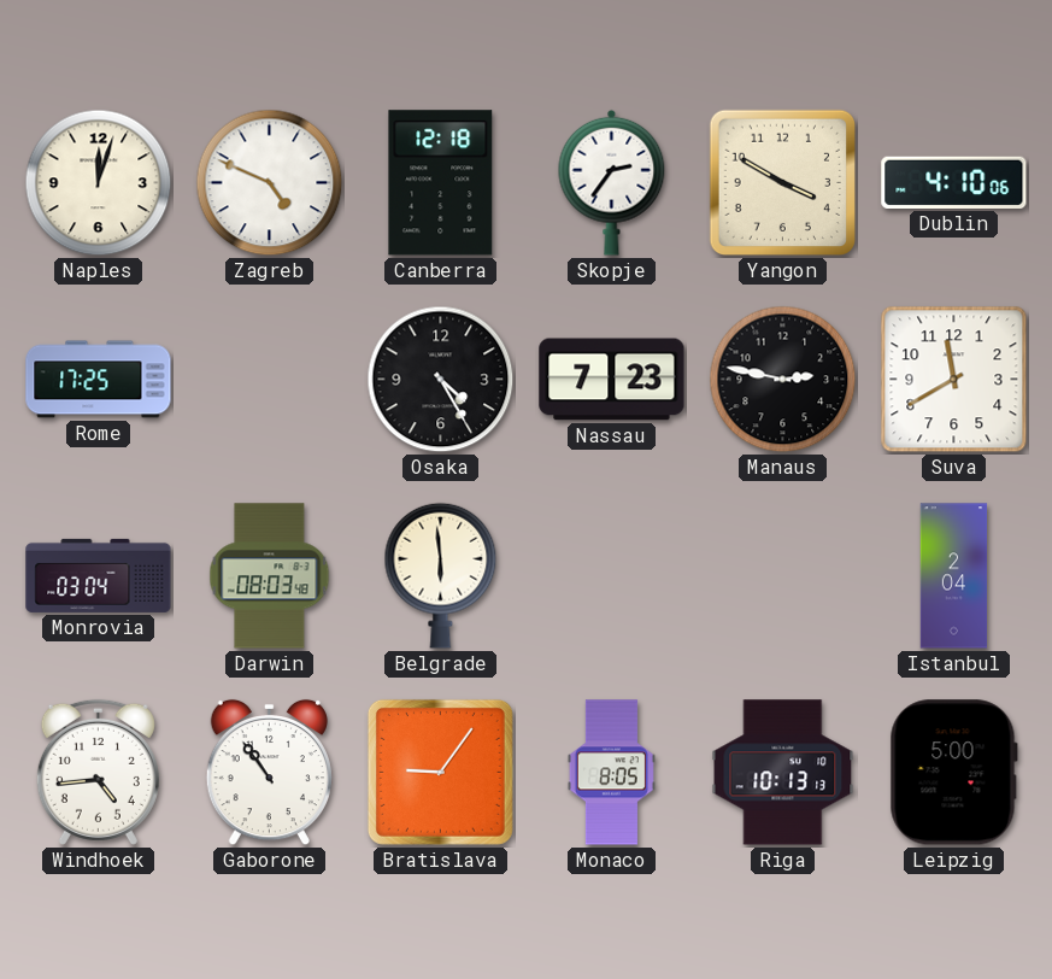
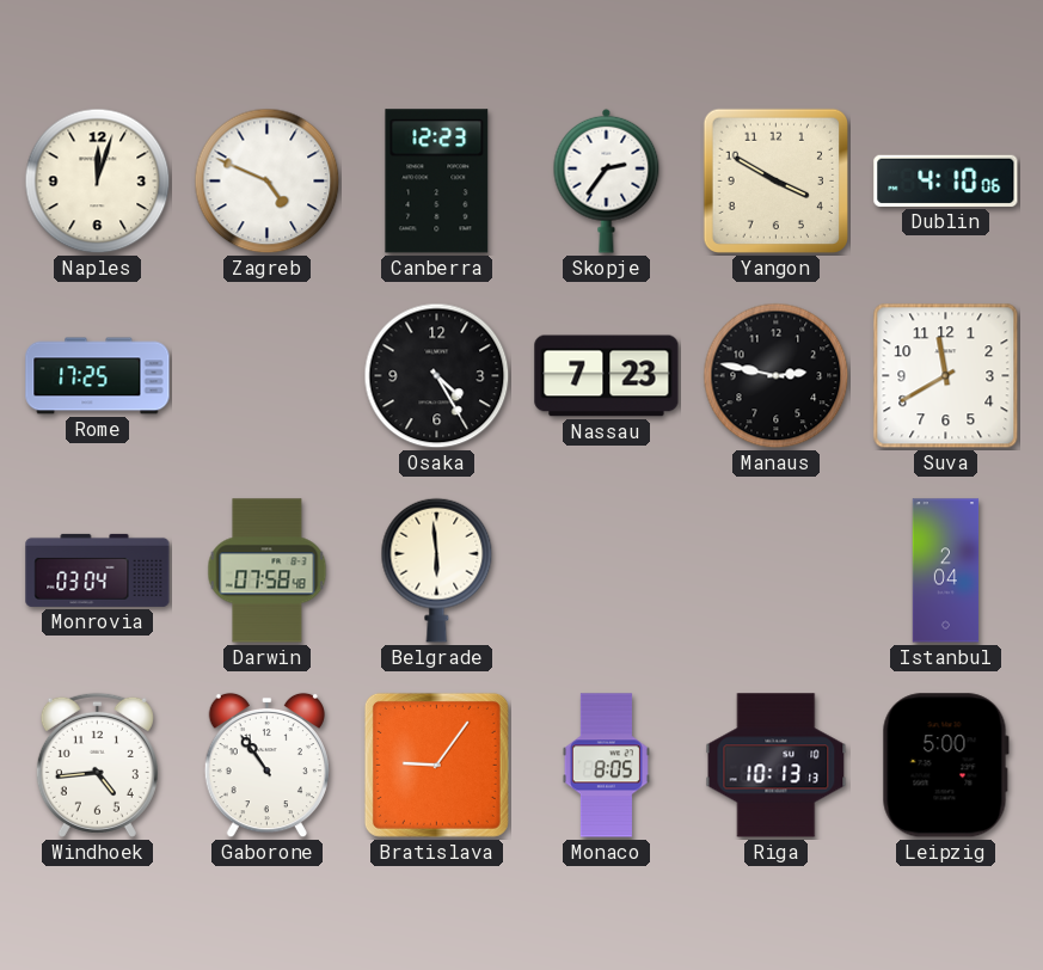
Canberra: 12:18 -> 12:23
Darwin: 08:03 -> 07:58
